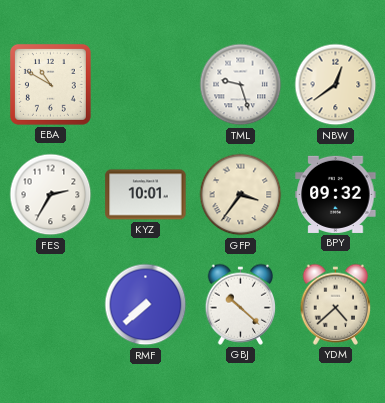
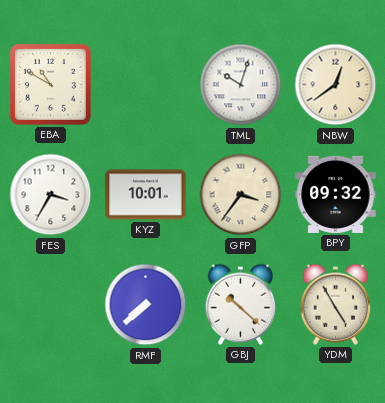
TML: 9:27 -> 10:03
FES: 2:35 -> 3:35
YDM: 4:38 -> 4:55
